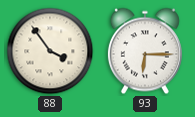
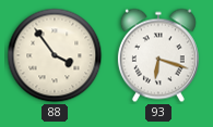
93: 6:15 -> 6:18
